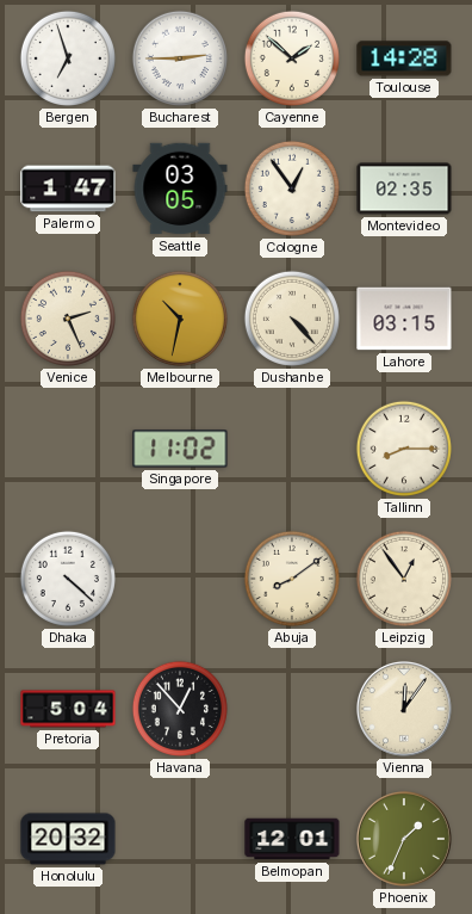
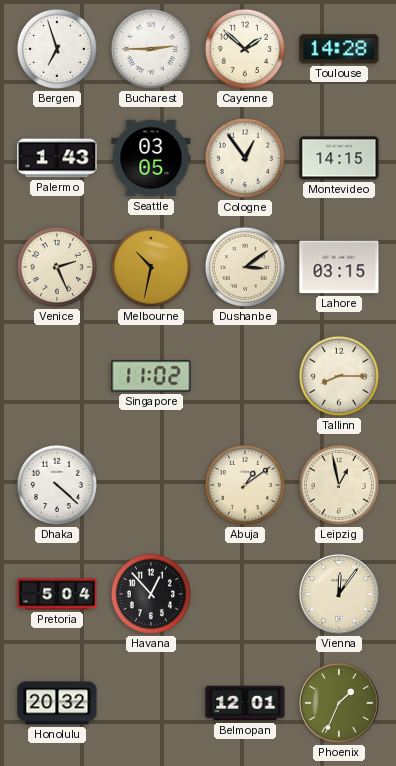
Palermo: 1:47 -> 1:43
Montevideo: 02:35 -> 14:15
Dushanbe: 4:23 -> 3:09
Abuja: 8:09 -> 1:09
Leipzig: 12:54 -> 12:58
